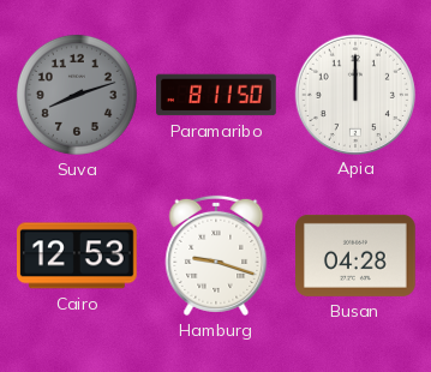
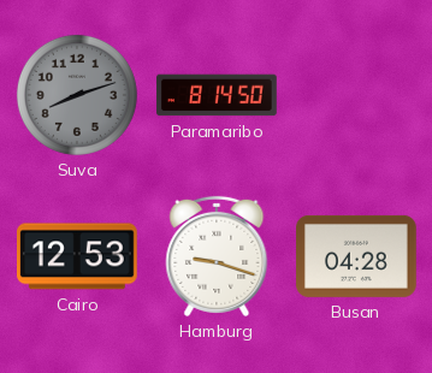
Paramaribo: 8:11 -> 8:14
Apia: 12:00 -> none
